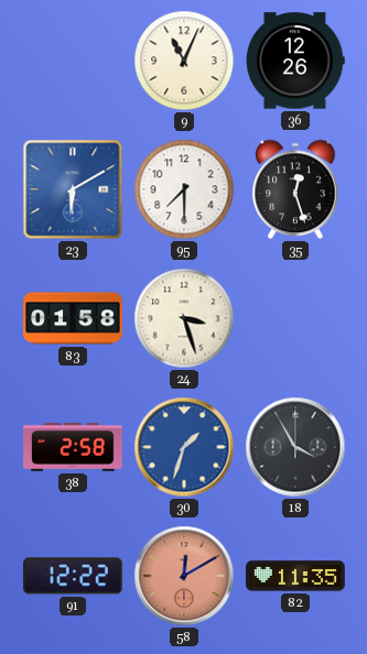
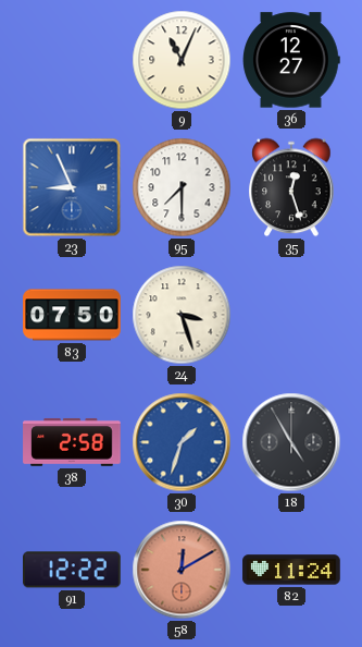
36: 12:26 -> 12:27
23: 6:10 -> 8:56
83: 01:58 -> 07:50
18: 3:55 -> 4:55
82: 11:35 -> 11:24
